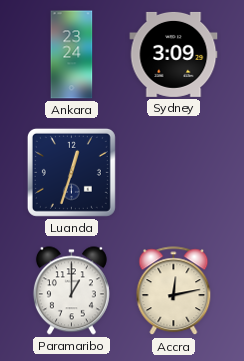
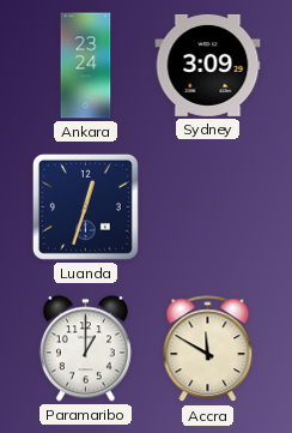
Accra: 12:13 -> 11:50
